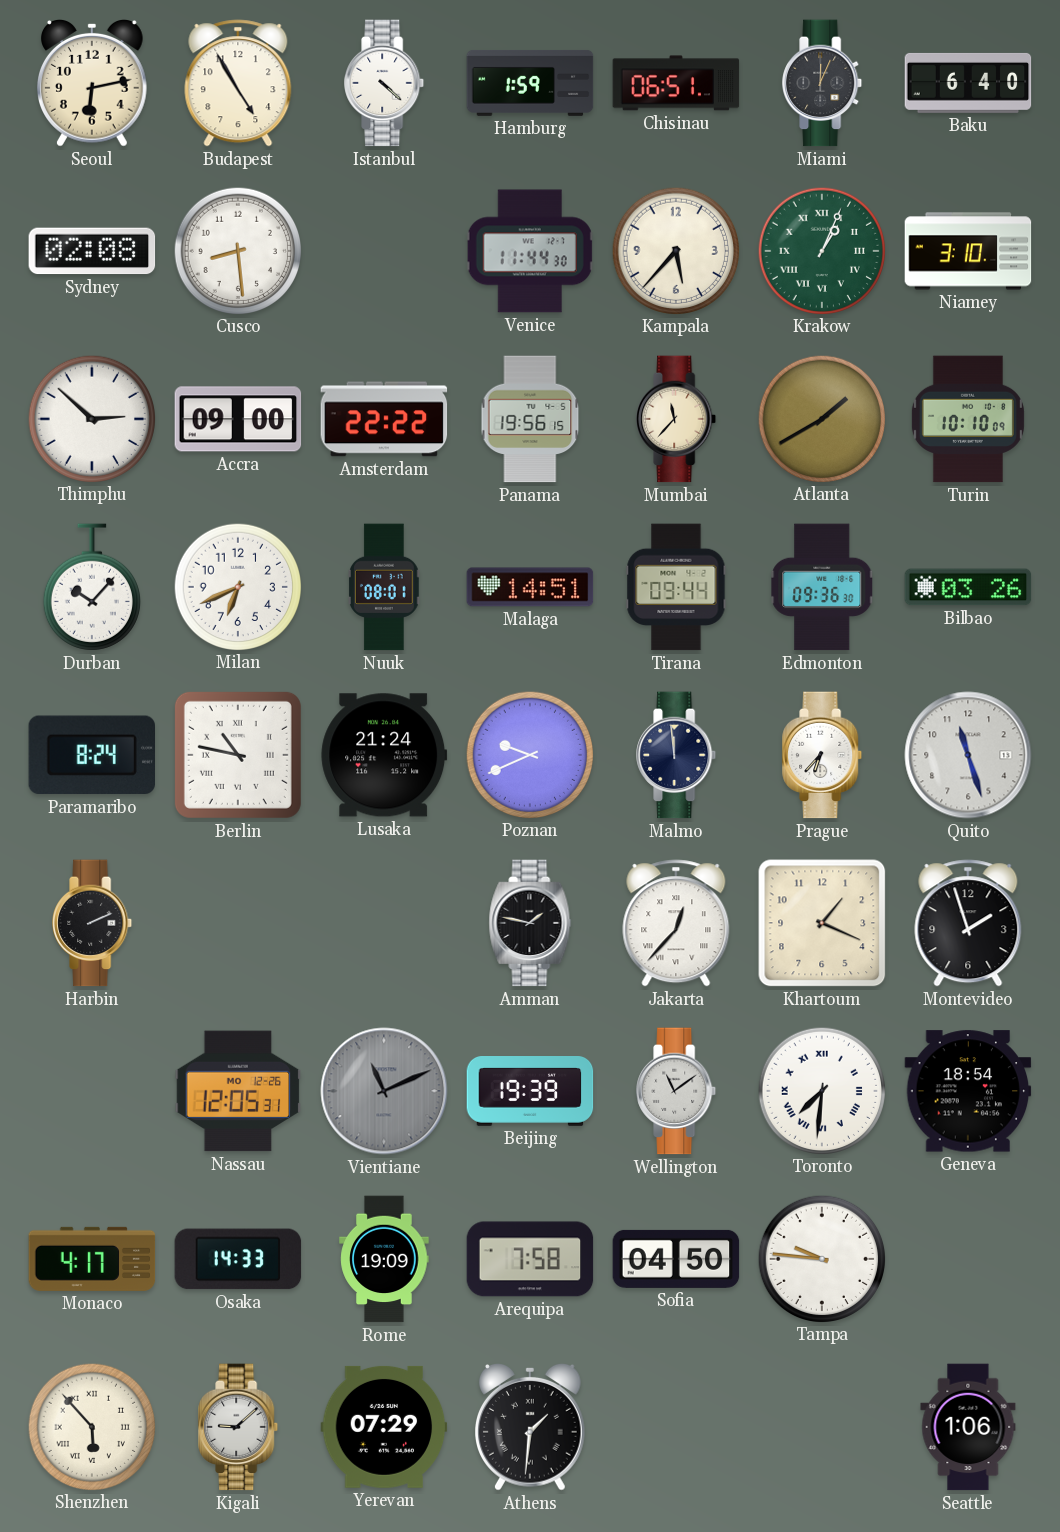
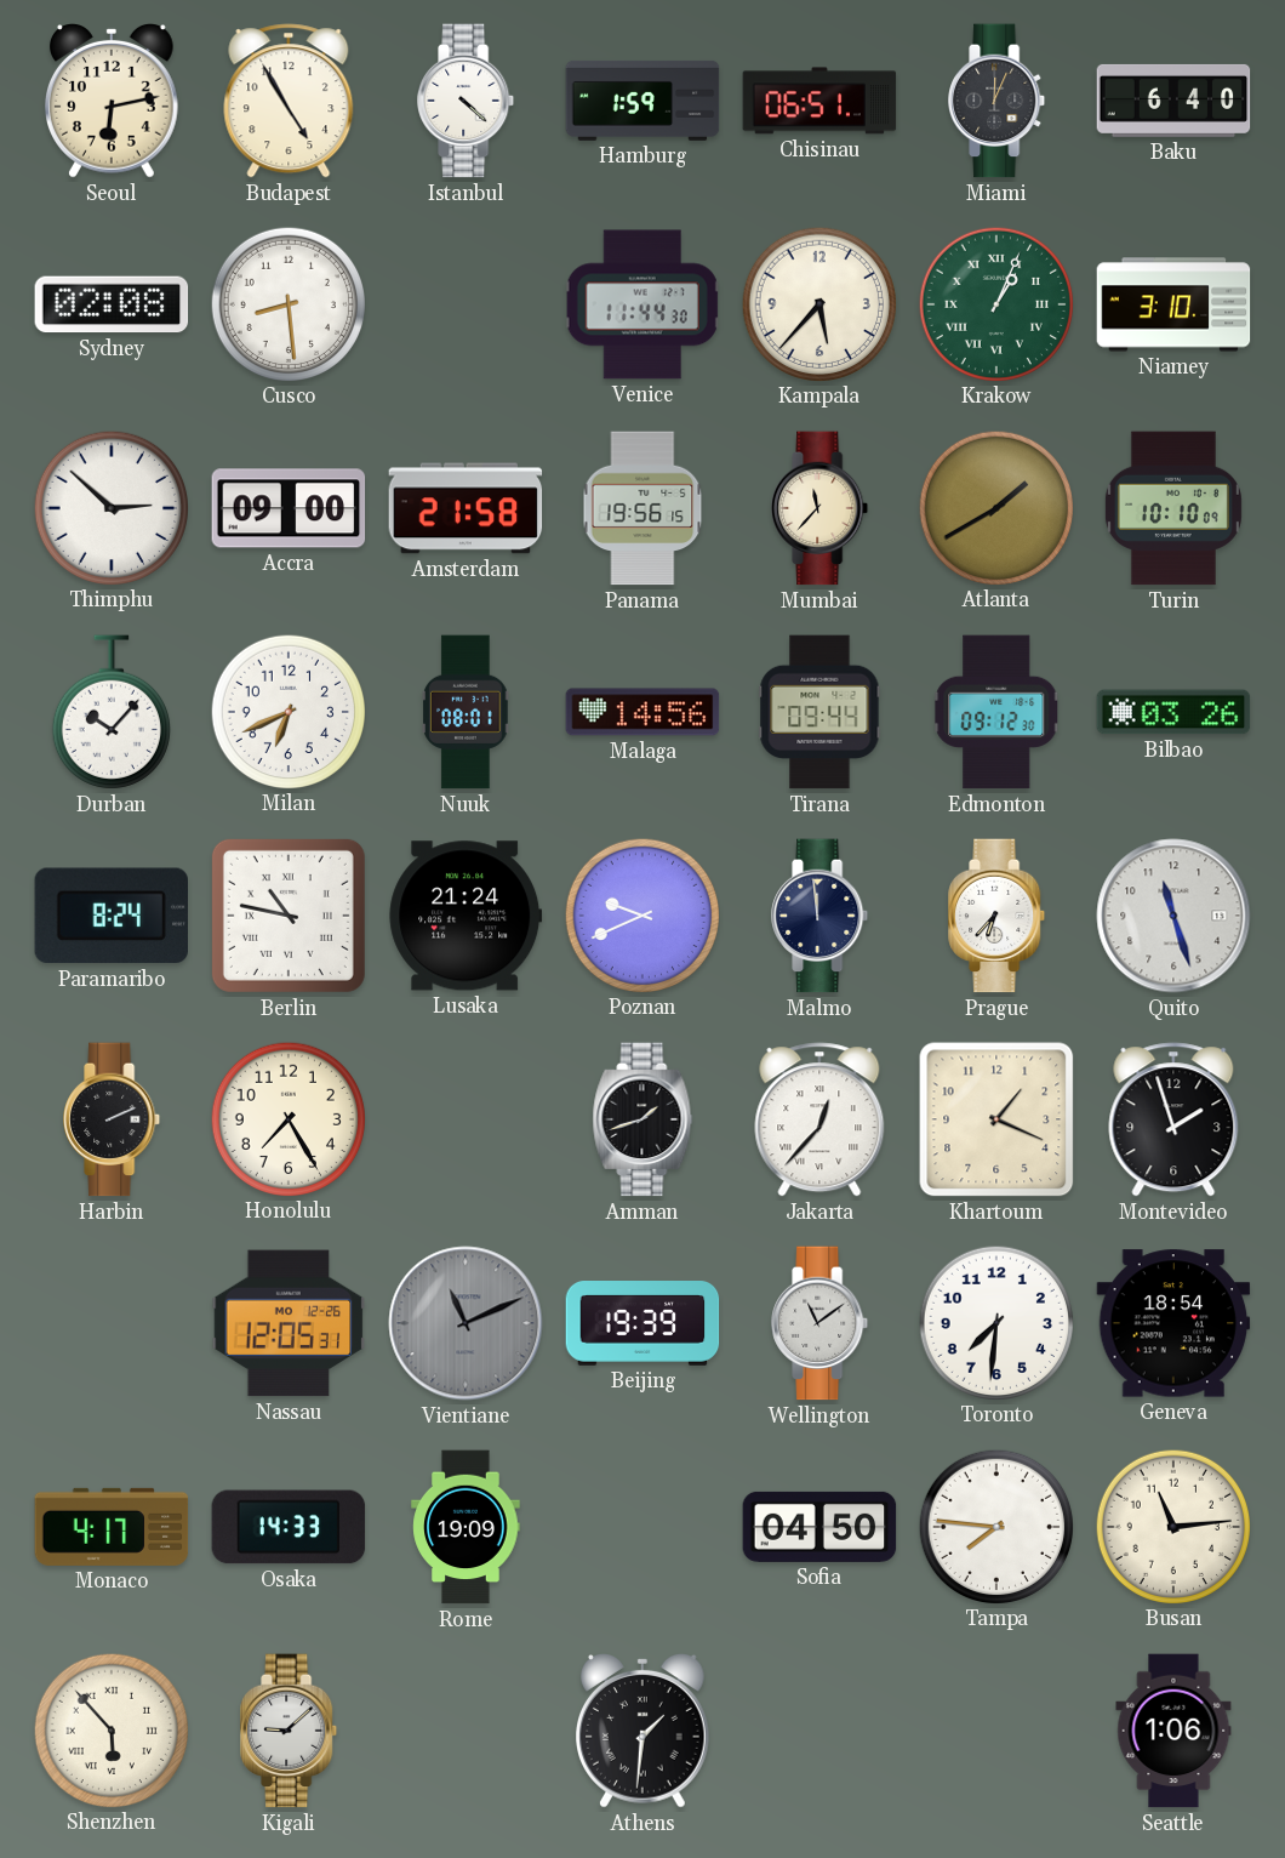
Amsterdam: 22:22 -> 21:58
Malaga: 14:51 -> 14:56
Edmonton: 09:36 -> 09:12
Honolulu: none -> 7:25
Amman: 1:47 -> 1:42
Toronto numerals: Roman -> Arabic
Arequipa: 7:58 -> none
Tampa: 9:46 -> 7:46
Busan: none -> 11:14
Yerevan: 07:29 -> none
